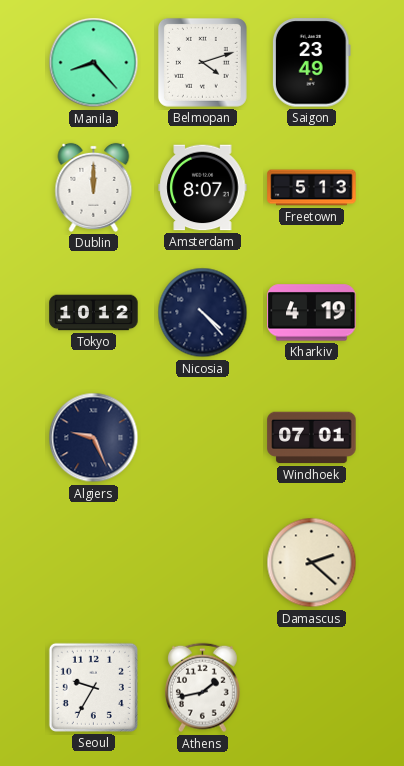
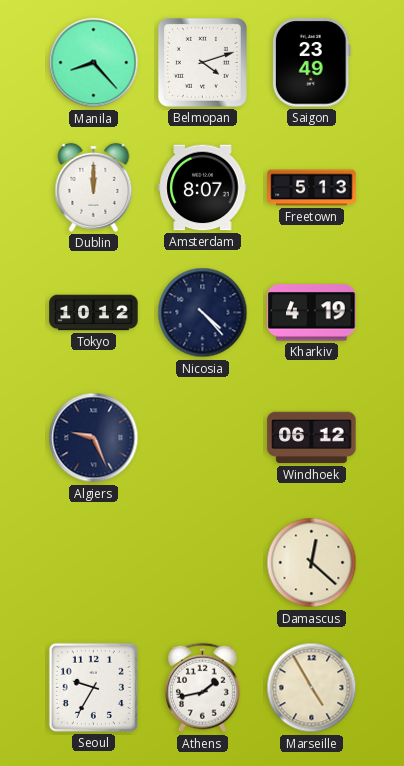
Windhoek: 07:01 -> 06:12
Damascus: 2:22 -> 12:22
Marseille: none -> 4:55
